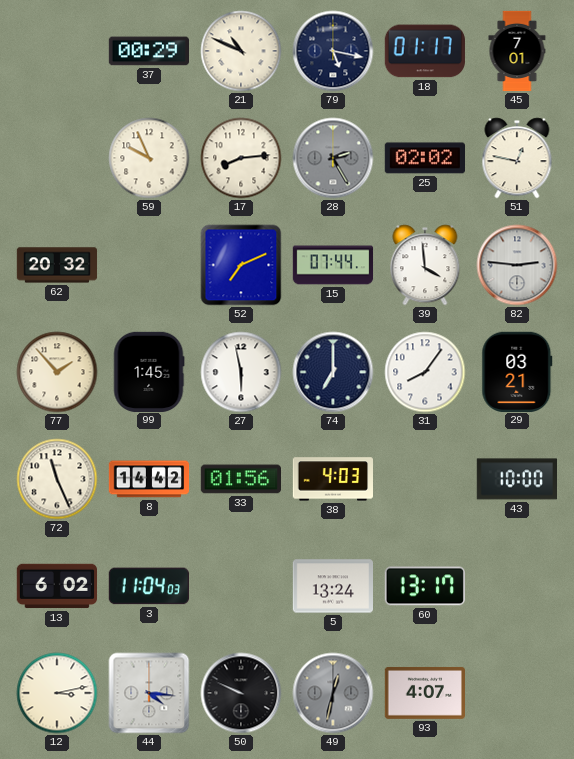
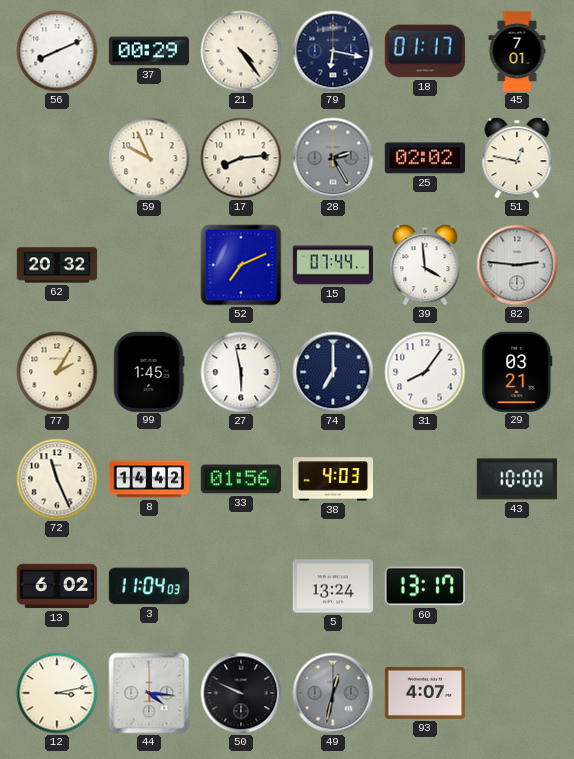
56: none -> 8:11
21: 10:49 -> 4:24
79: 5:17 -> 6:17
77: 1:53 -> 2:05
